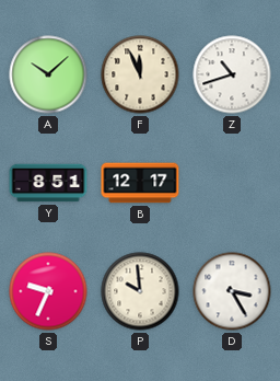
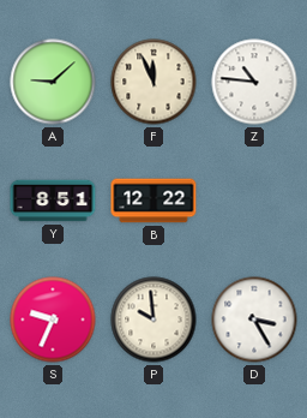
A: 10:08 -> 9:08
Z: 10:42 -> 10:46
B: 12:17 -> 12:22
